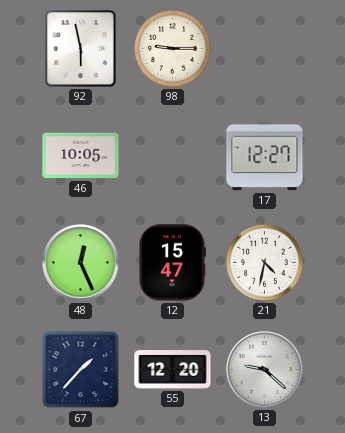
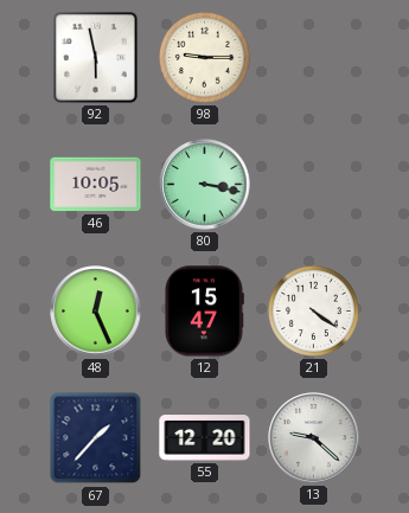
80: none -> 3:17
17: 12:27 -> none
21: 4:32 -> 4:21
